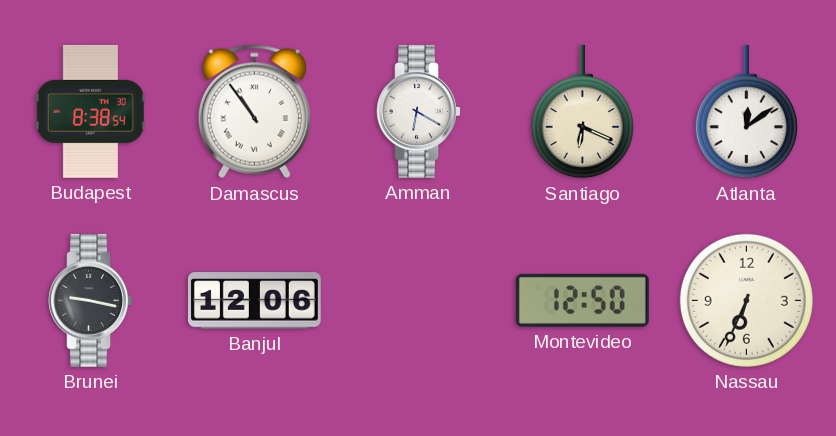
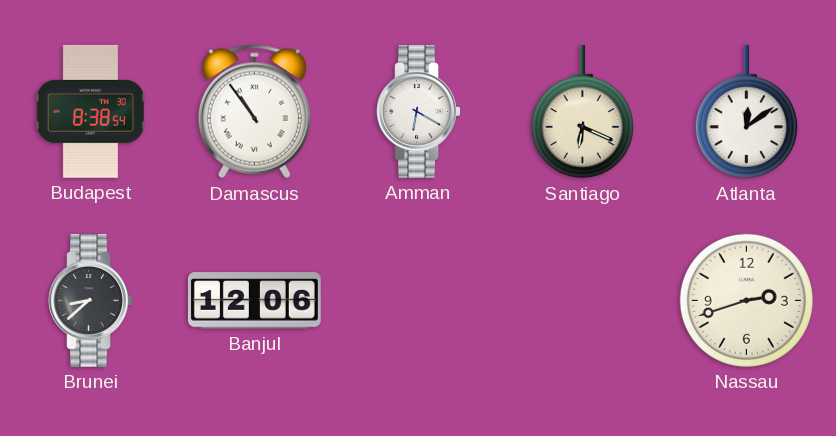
Brunei: 9:17 -> 8:38
Montevideo: 12:50 -> none
Nassau: 6:34 -> 2:42
